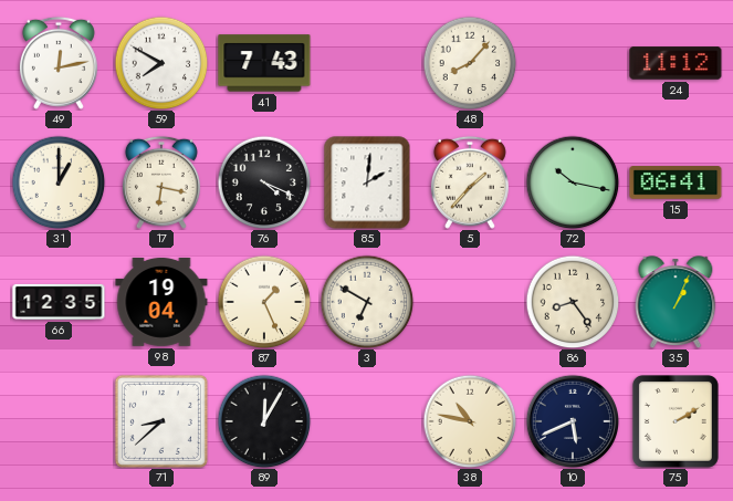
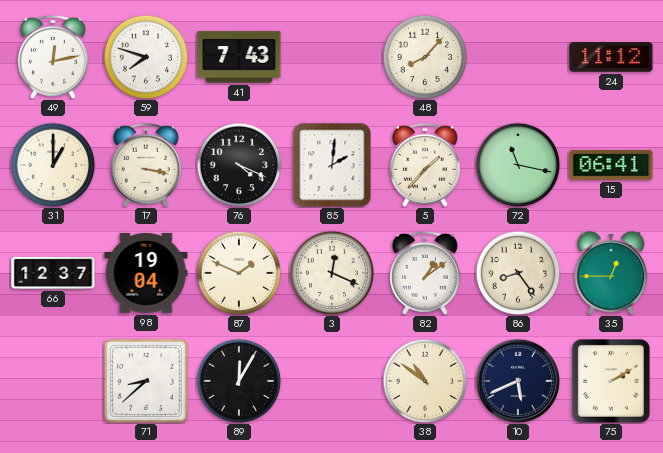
59: 7:50 -> 7:48
17: 6:17 -> 3:17
72: 10:17 -> 11:17
66: 12:35 -> 12:37
87: 1:26 -> 1:49
3: 6:50 -> 12:19
82: none -> 1:09
35: 1:04 -> 12:45
38: 10:47 -> 10:51
